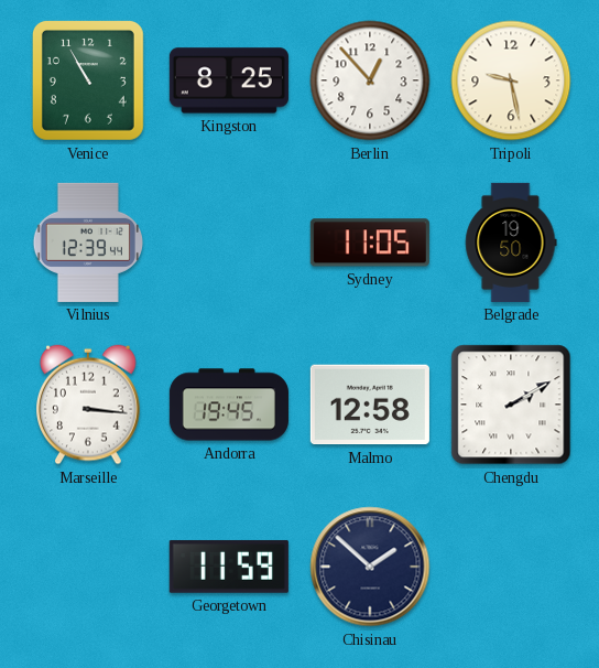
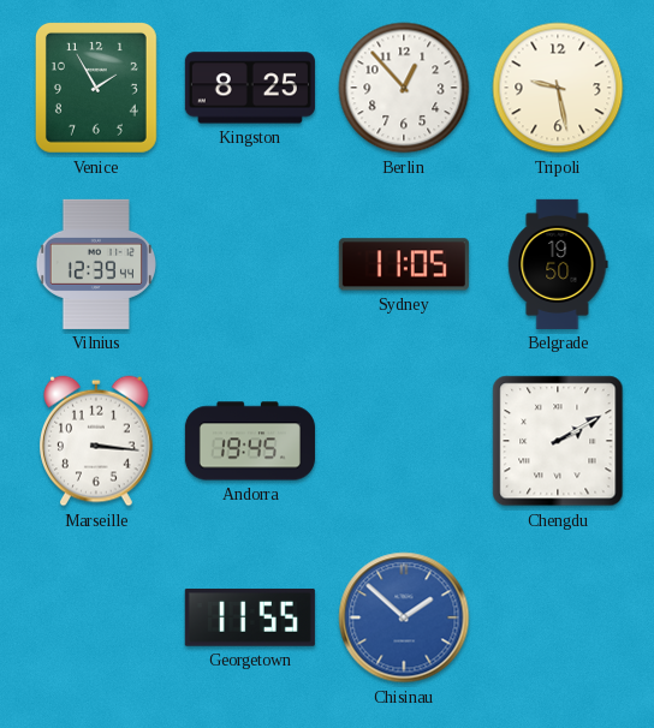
Venice: 10:55 -> 1:55
Malmo: 12:58 -> none
Georgetown: 11:59 -> 11:55
Chisinau dial: navy -> blue
